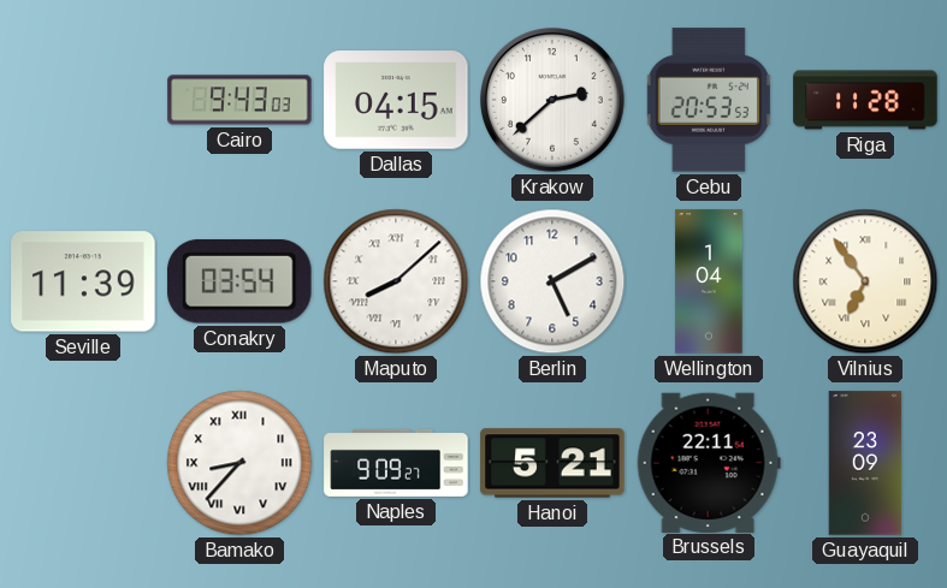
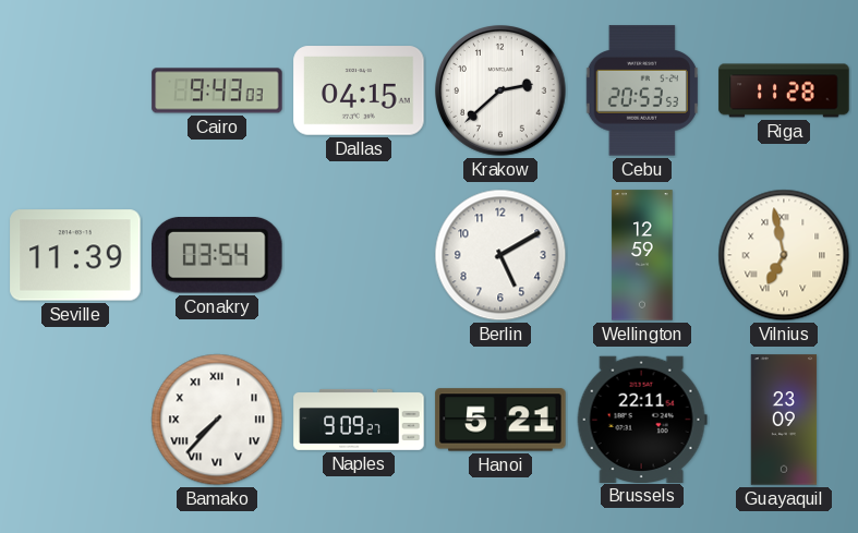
Maputo: 8:08 -> none
Wellington: 1:04 -> 12:59
Vilnius: 6:54 -> 6:58
Bamako: 8:37 -> 7:37
